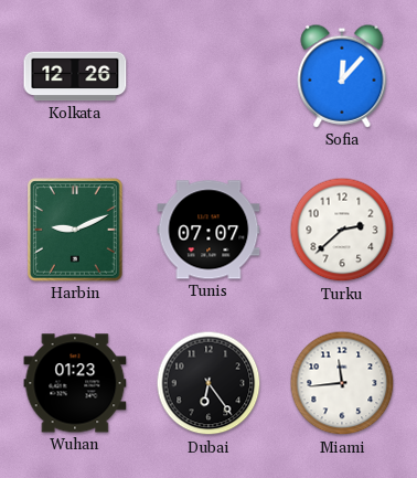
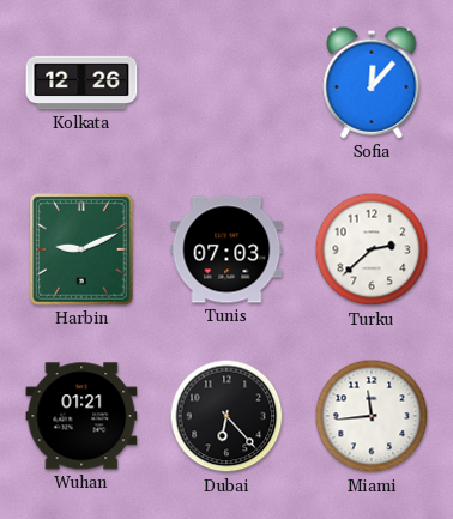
Tunis: 07:07 -> 07:03
Wuhan: 01:23 -> 01:21
Dubai: 6:24 -> 6:23
